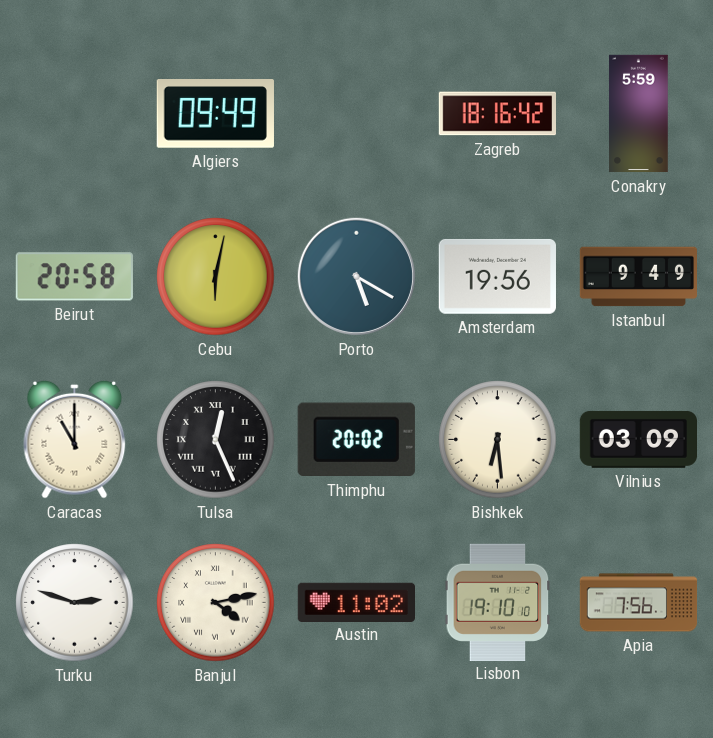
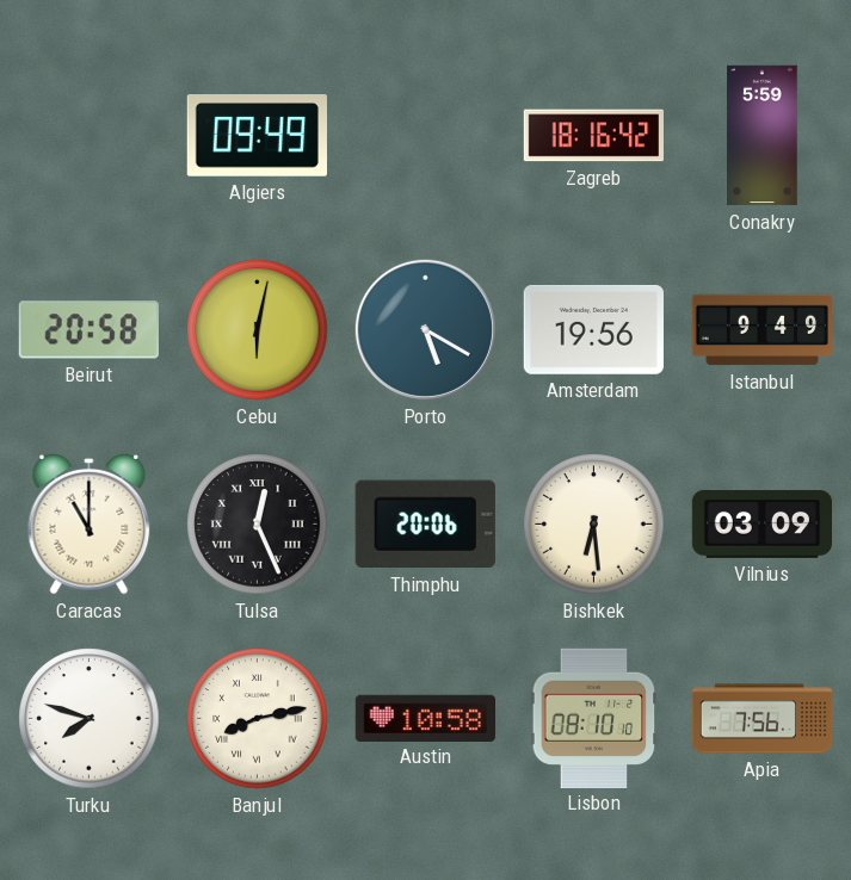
Thimphu: 20:02 -> 20:06
Turku: 2:48 -> 7:48
Banjul: 4:13 -> 8:13
Austin: 11:02 -> 10:58
Lisbon: 19:10 -> 08:10
